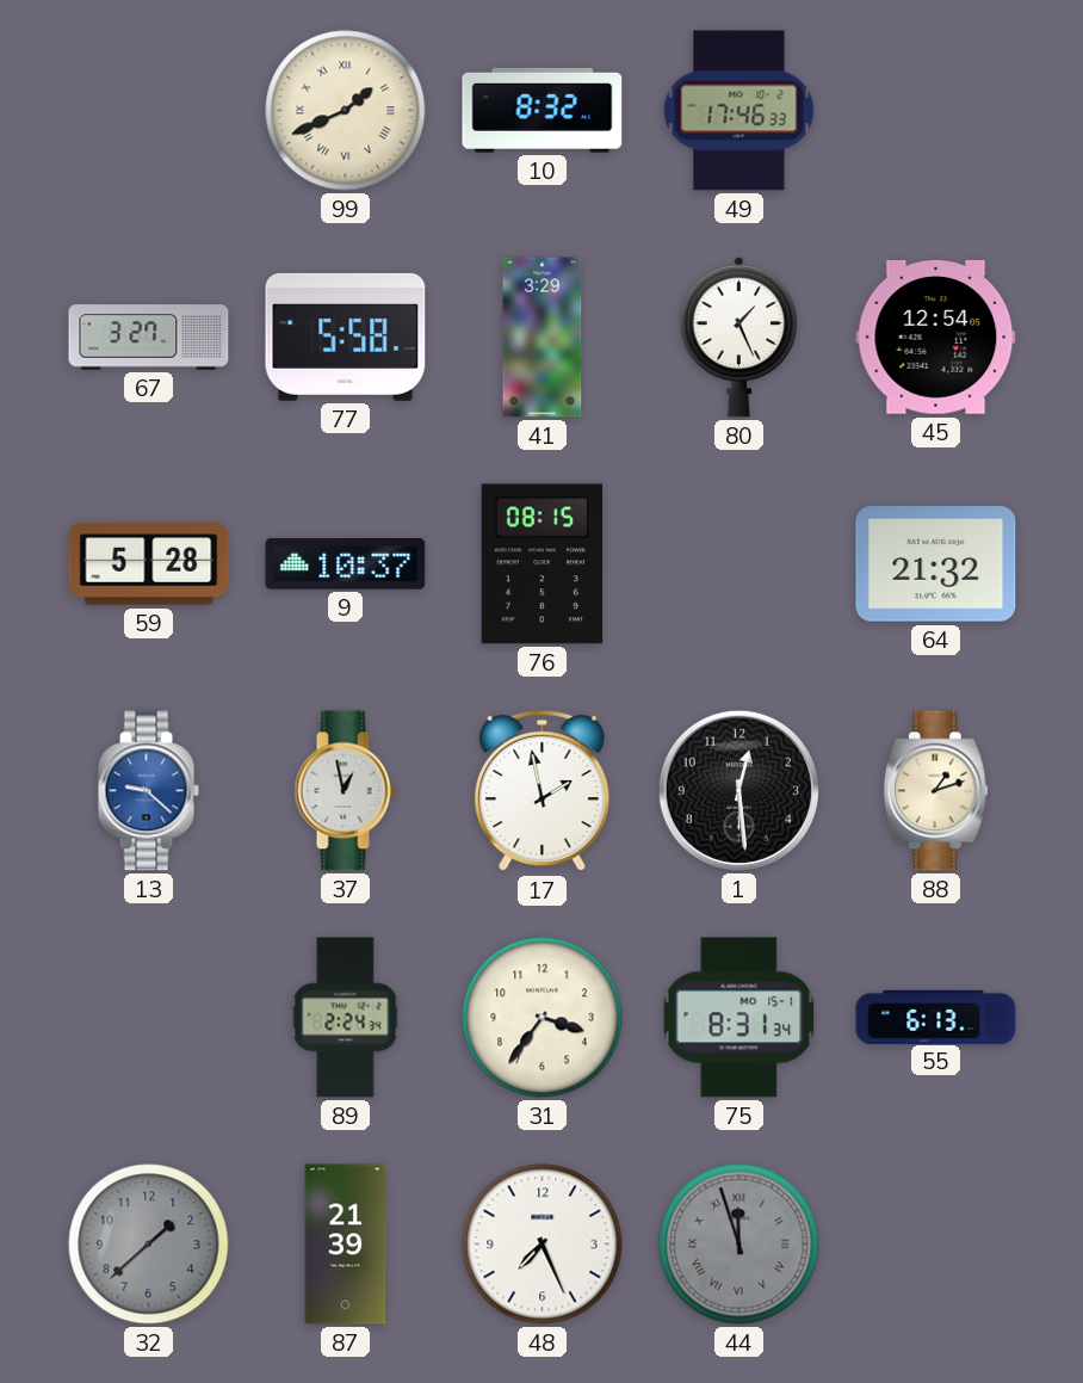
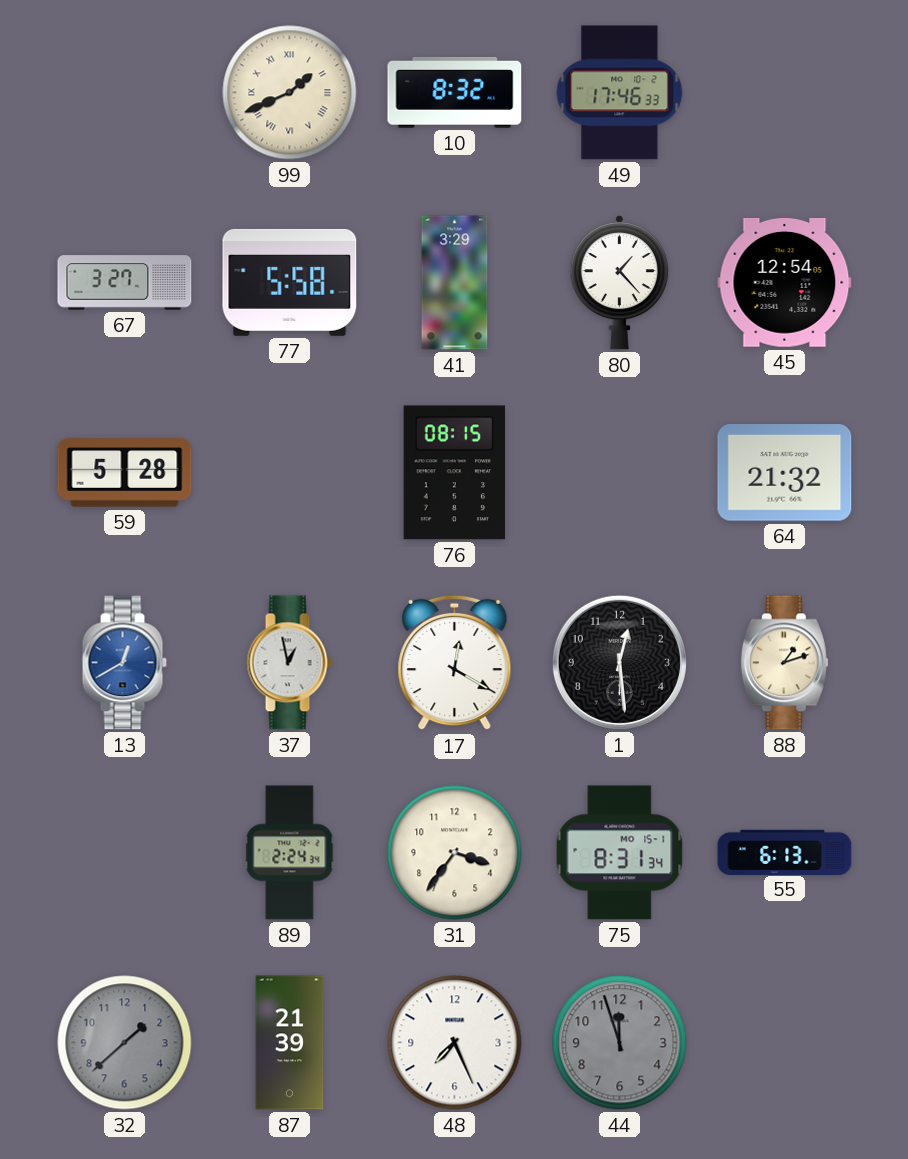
80: 1:26 -> 1:23
9: 10:37 -> none
13: 9:22 -> 12:40
17: 1:58 -> 12:20
44 numerals: Roman -> Arabic
